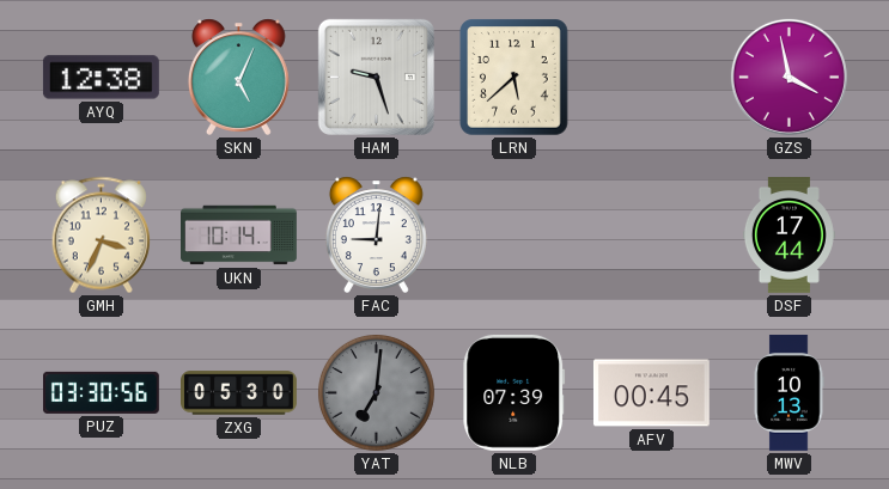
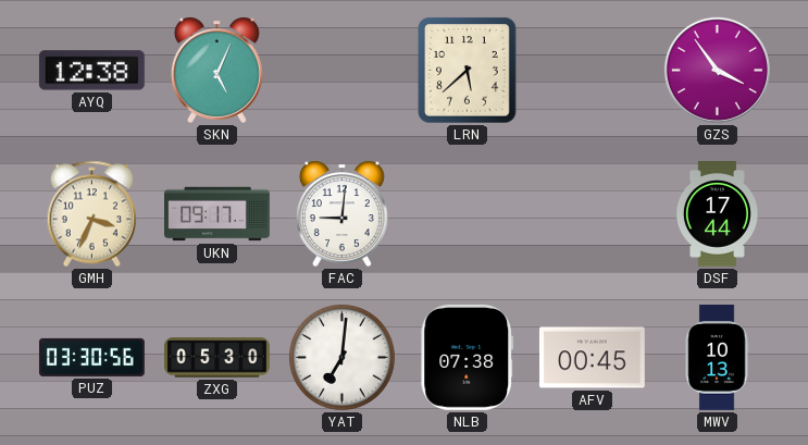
HAM: 9:27 -> none
GZS: 3:58 -> 3:54
UKN: 10:14 -> 09:17
YAT dial: grey -> white
NLB: 07:39 -> 07:38
